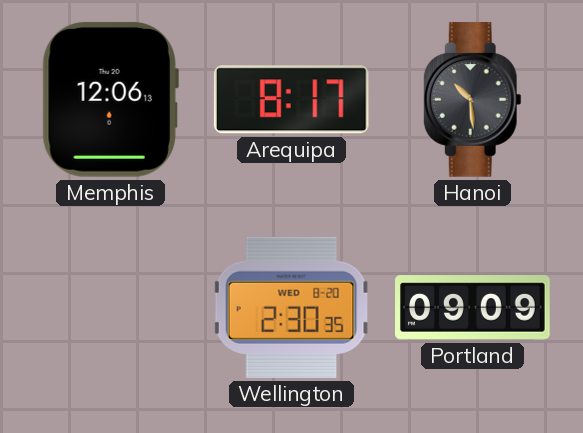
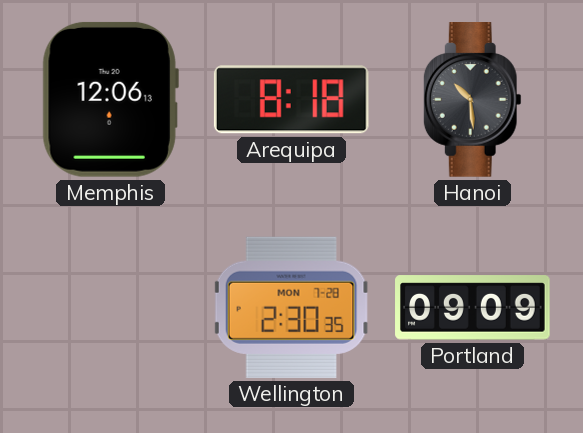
Arequipa: 8:17 -> 8:18
Wellington date: WED 8-20 -> MON 7-28
